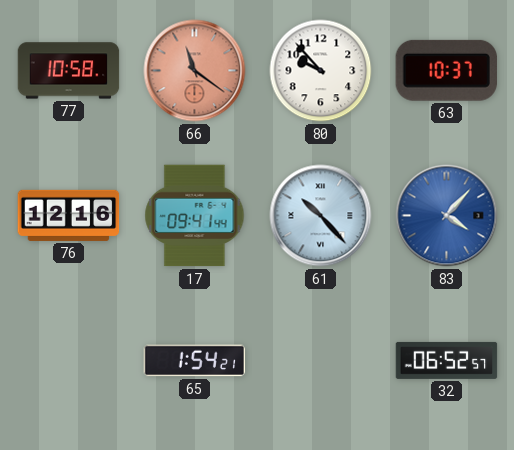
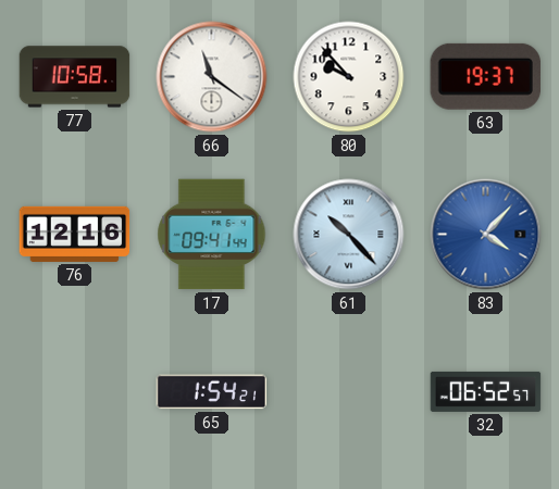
66 dial: salmon -> white
63: 10:37 -> 19:37
